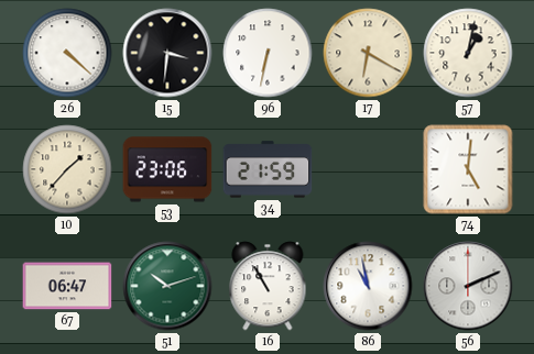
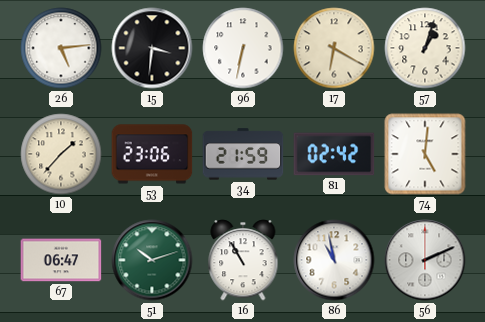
26: 4:22 -> 5:14
57: 1:02 -> 1:03
81: none -> 02:42
